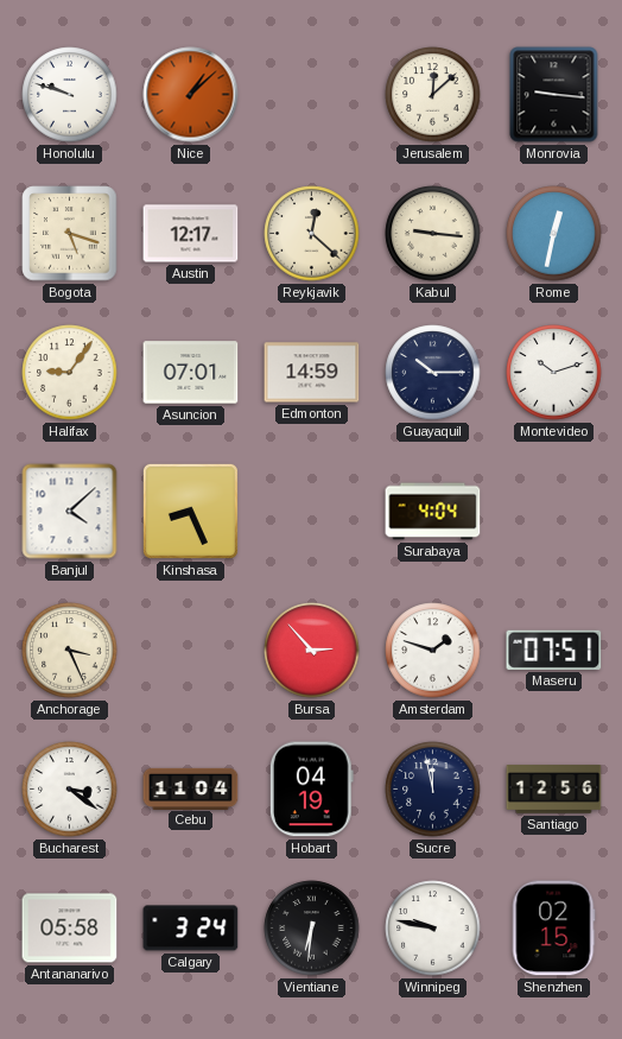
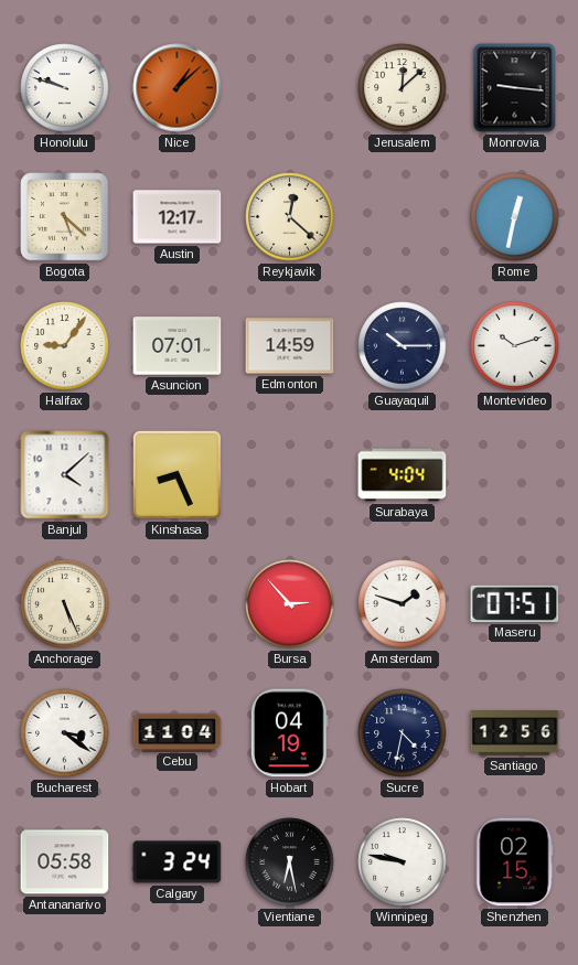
Bogota: 5:18 -> 5:22
Kabul: 9:16 -> none
Anchorage: 3:26 -> 5:26
Sucre: 11:58 -> 4:32
Vientiane: 6:31 -> 6:28
